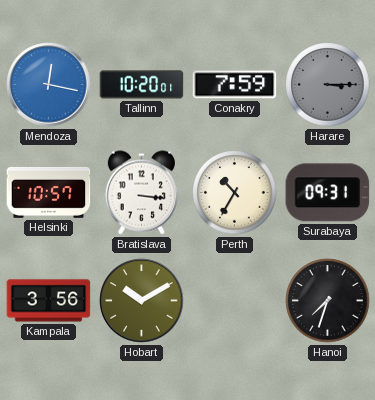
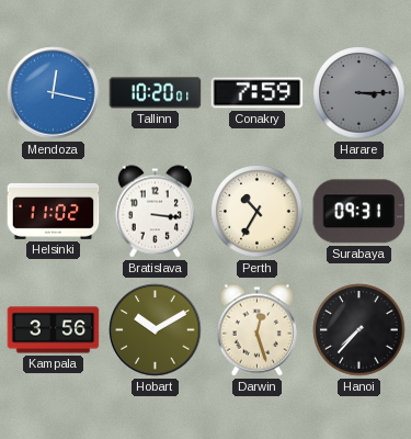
Helsinki: 10:57 -> 11:02
Darwin: none -> 12:27
Hanoi: 7:33 -> 7:37
